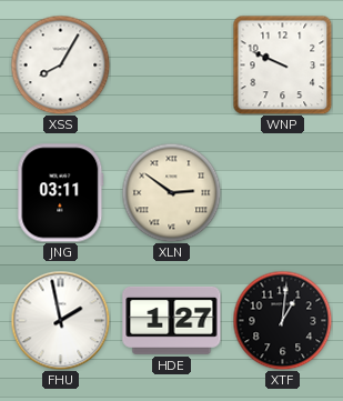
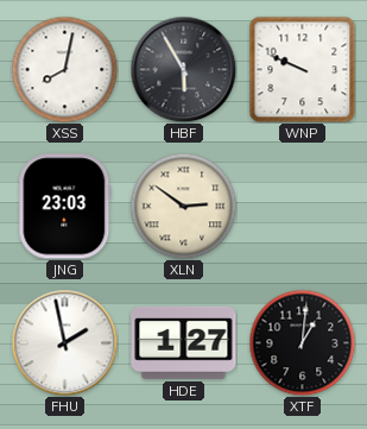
XSS: 8:05 -> 8:02
HBF: none -> 5:55
JNG: 03:11 -> 23:03
